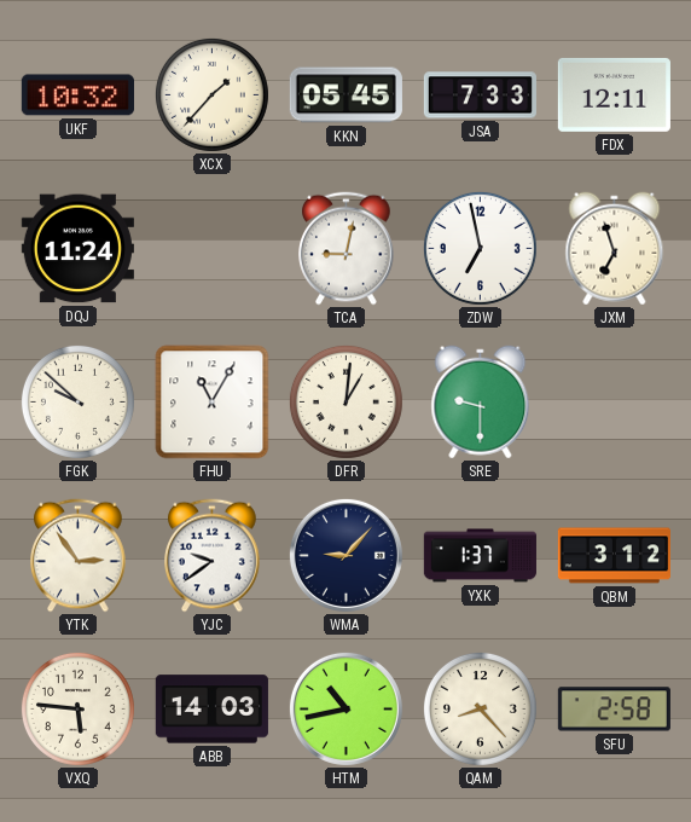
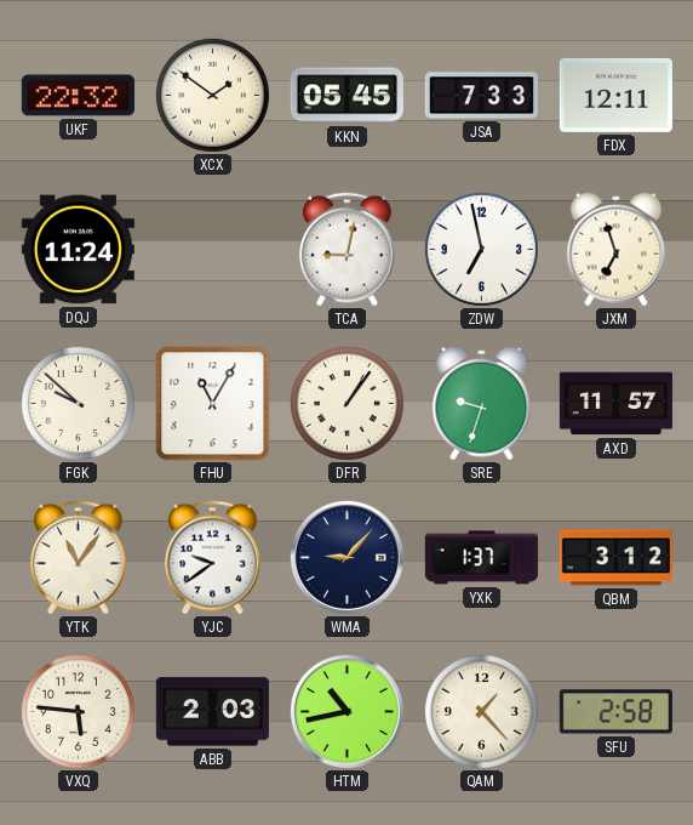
UKF: 10:32 -> 22:32
XCX: 1:37 -> 1:51
DFR: 1:01 -> 1:06
SRE: 9:30 -> 9:33
AXD: none -> 11:57
YTK: 2:54 -> 11:06
ABB: 14:03 -> 2:03
QAM: 8:23 -> 1:23
